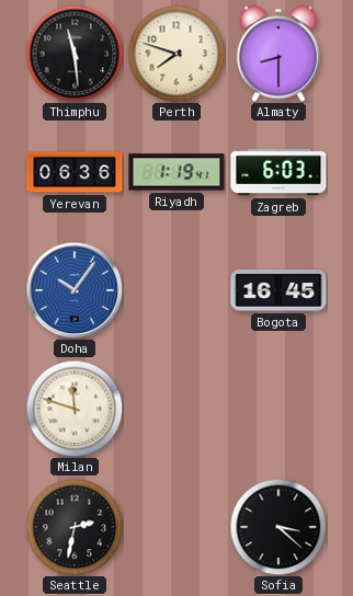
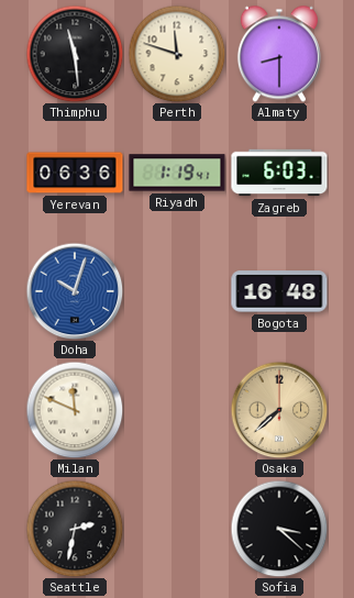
Perth: 7:48 -> 11:48
Doha: 10:06 -> 10:03
Bogota: 16:45 -> 16:48
Milan: 11:48 -> 11:49
Osaka: none -> 7:38
